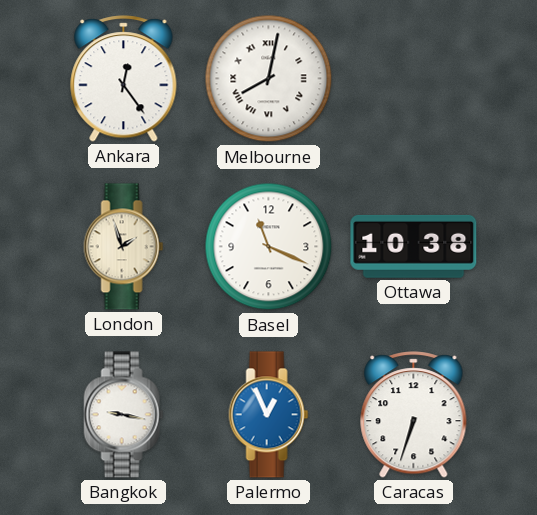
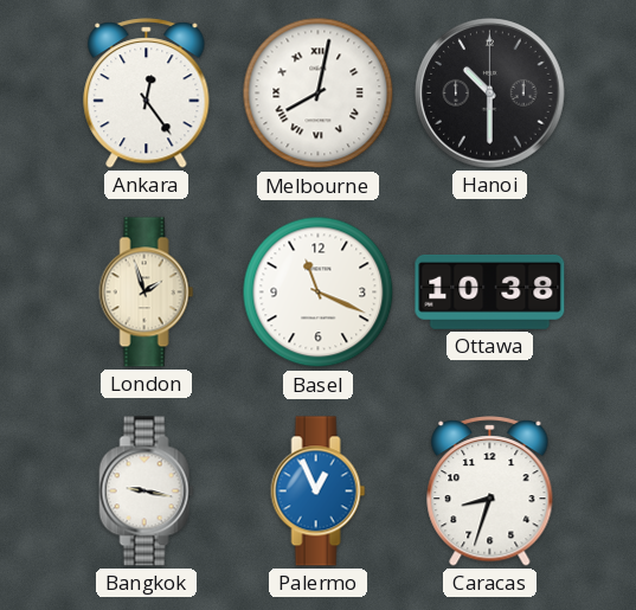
Hanoi: none -> 10:30
Caracas: 6:33 -> 8:33
